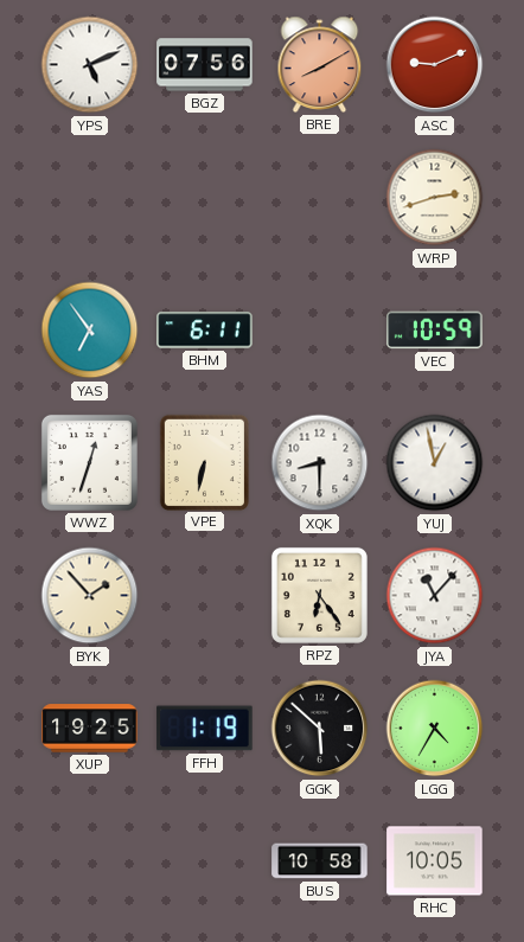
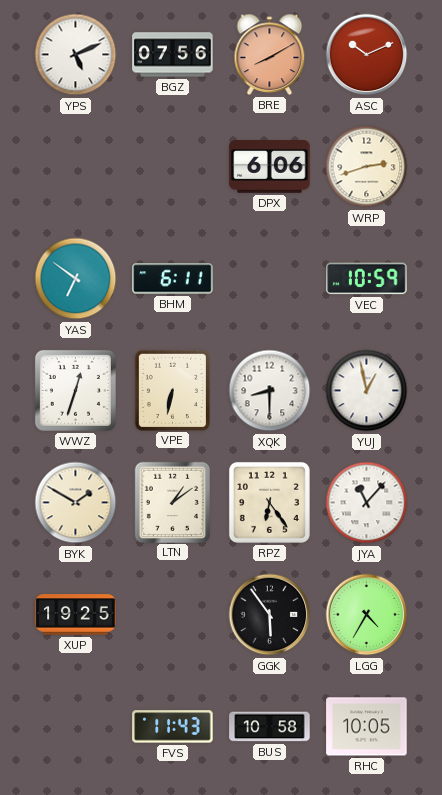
ASC: 9:11 -> 10:11
DPX: none -> 6:06
YAS: 6:54 -> 6:51
BYK: 1:53 -> 1:50
LTN: none -> 1:09
FFH: 1:19 -> none
GGK: 5:52 -> 5:54
FVS: none -> 11:43
